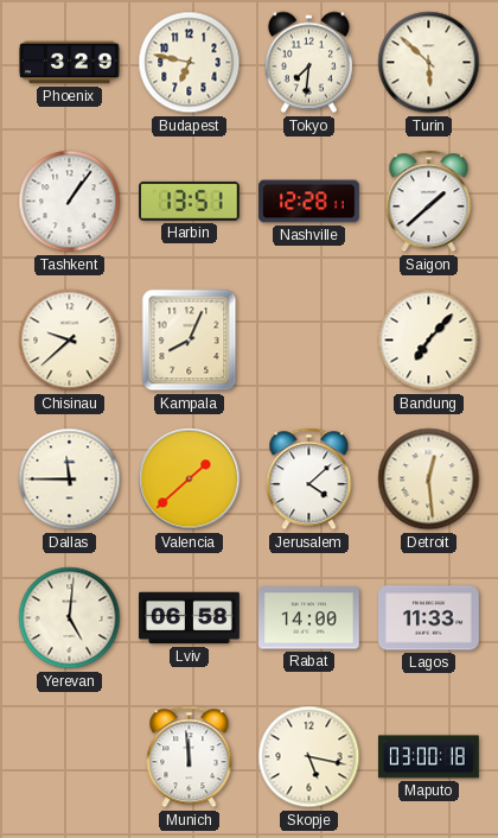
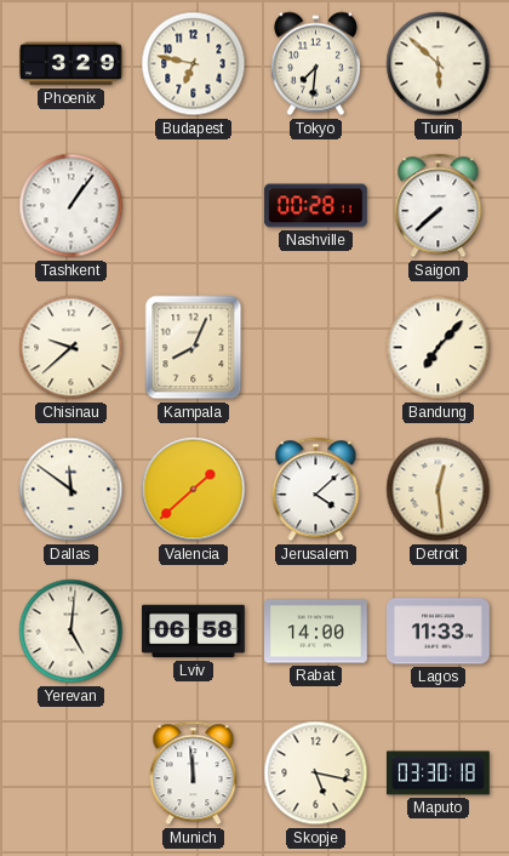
Harbin: 13:51 -> none
Nashville: 12:28 -> 00:28
Saigon: 1:38 -> 7:38
Dallas: 11:45 -> 11:51
Maputo: 03:00 -> 03:30
